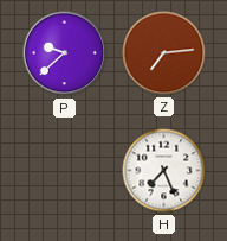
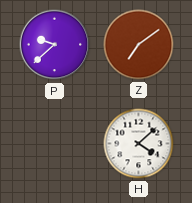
Z: 7:14 -> 7:09
H: 7:26 -> 4:08
